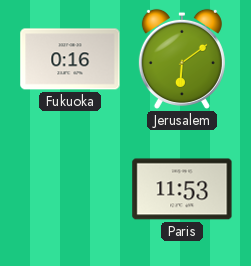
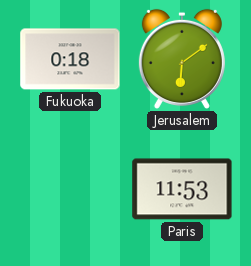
Fukuoka: 0:16 -> 0:18
